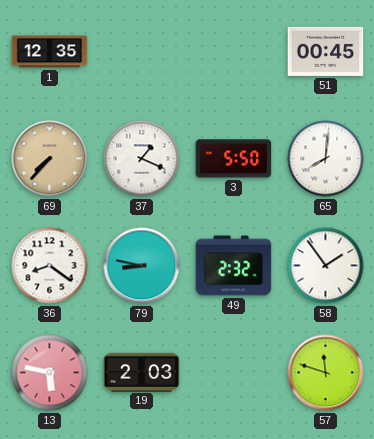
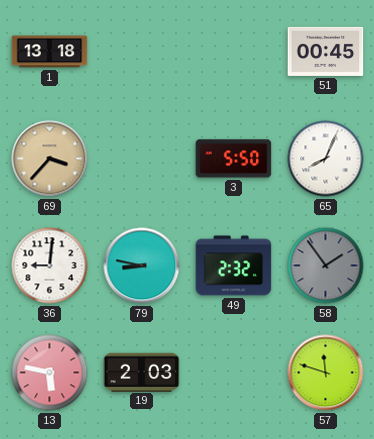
1: 12:35 -> 13:18
69: 7:37 -> 3:37
37: 1:19 -> none
65: 8:01 -> 8:04
36: 8:21 -> 9:01
58 dial: white -> grey
